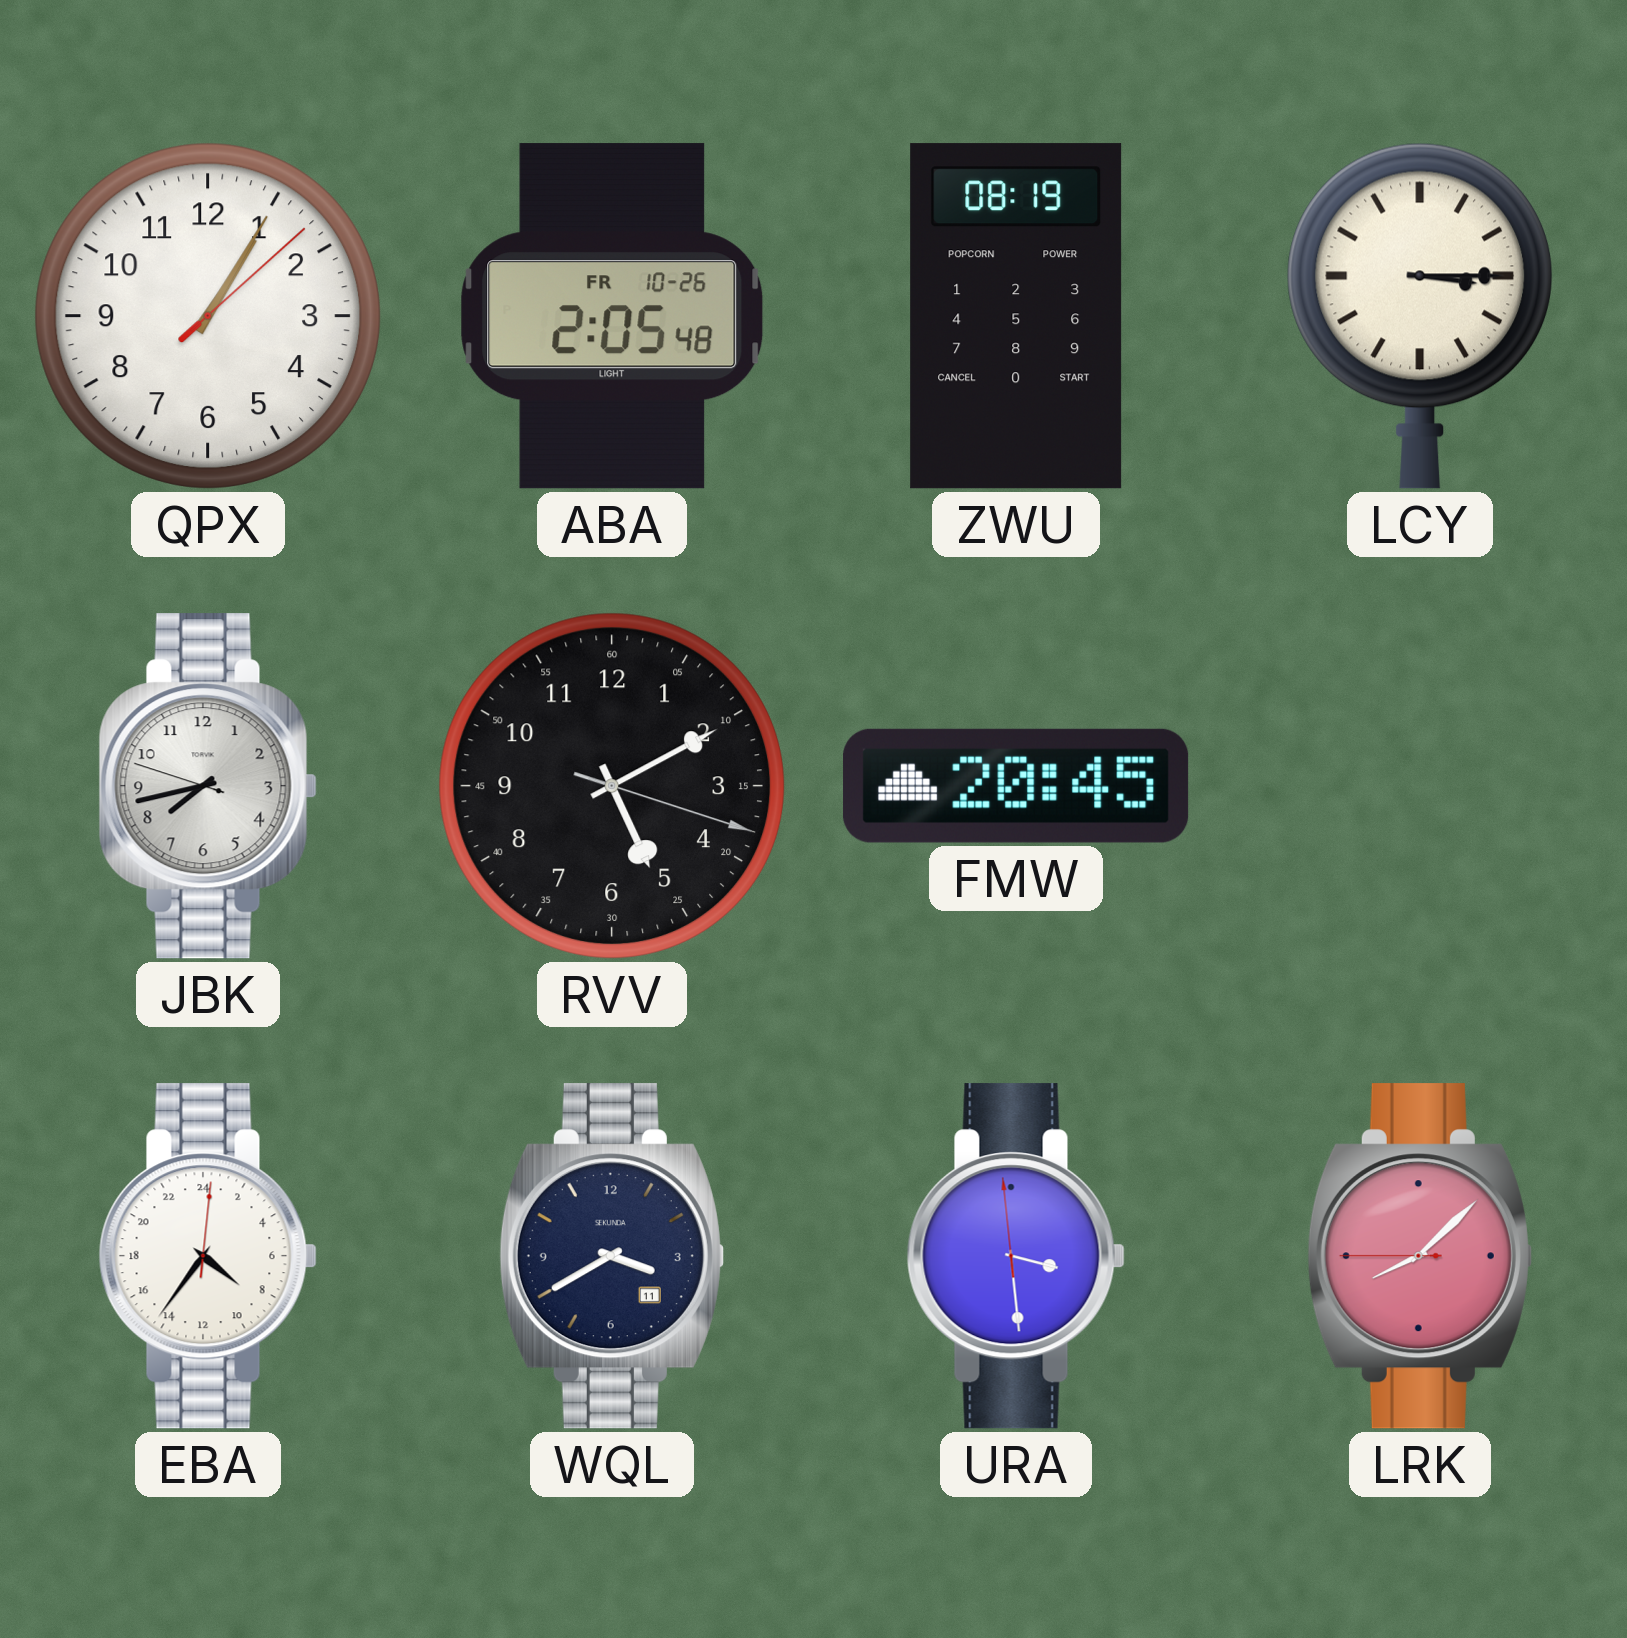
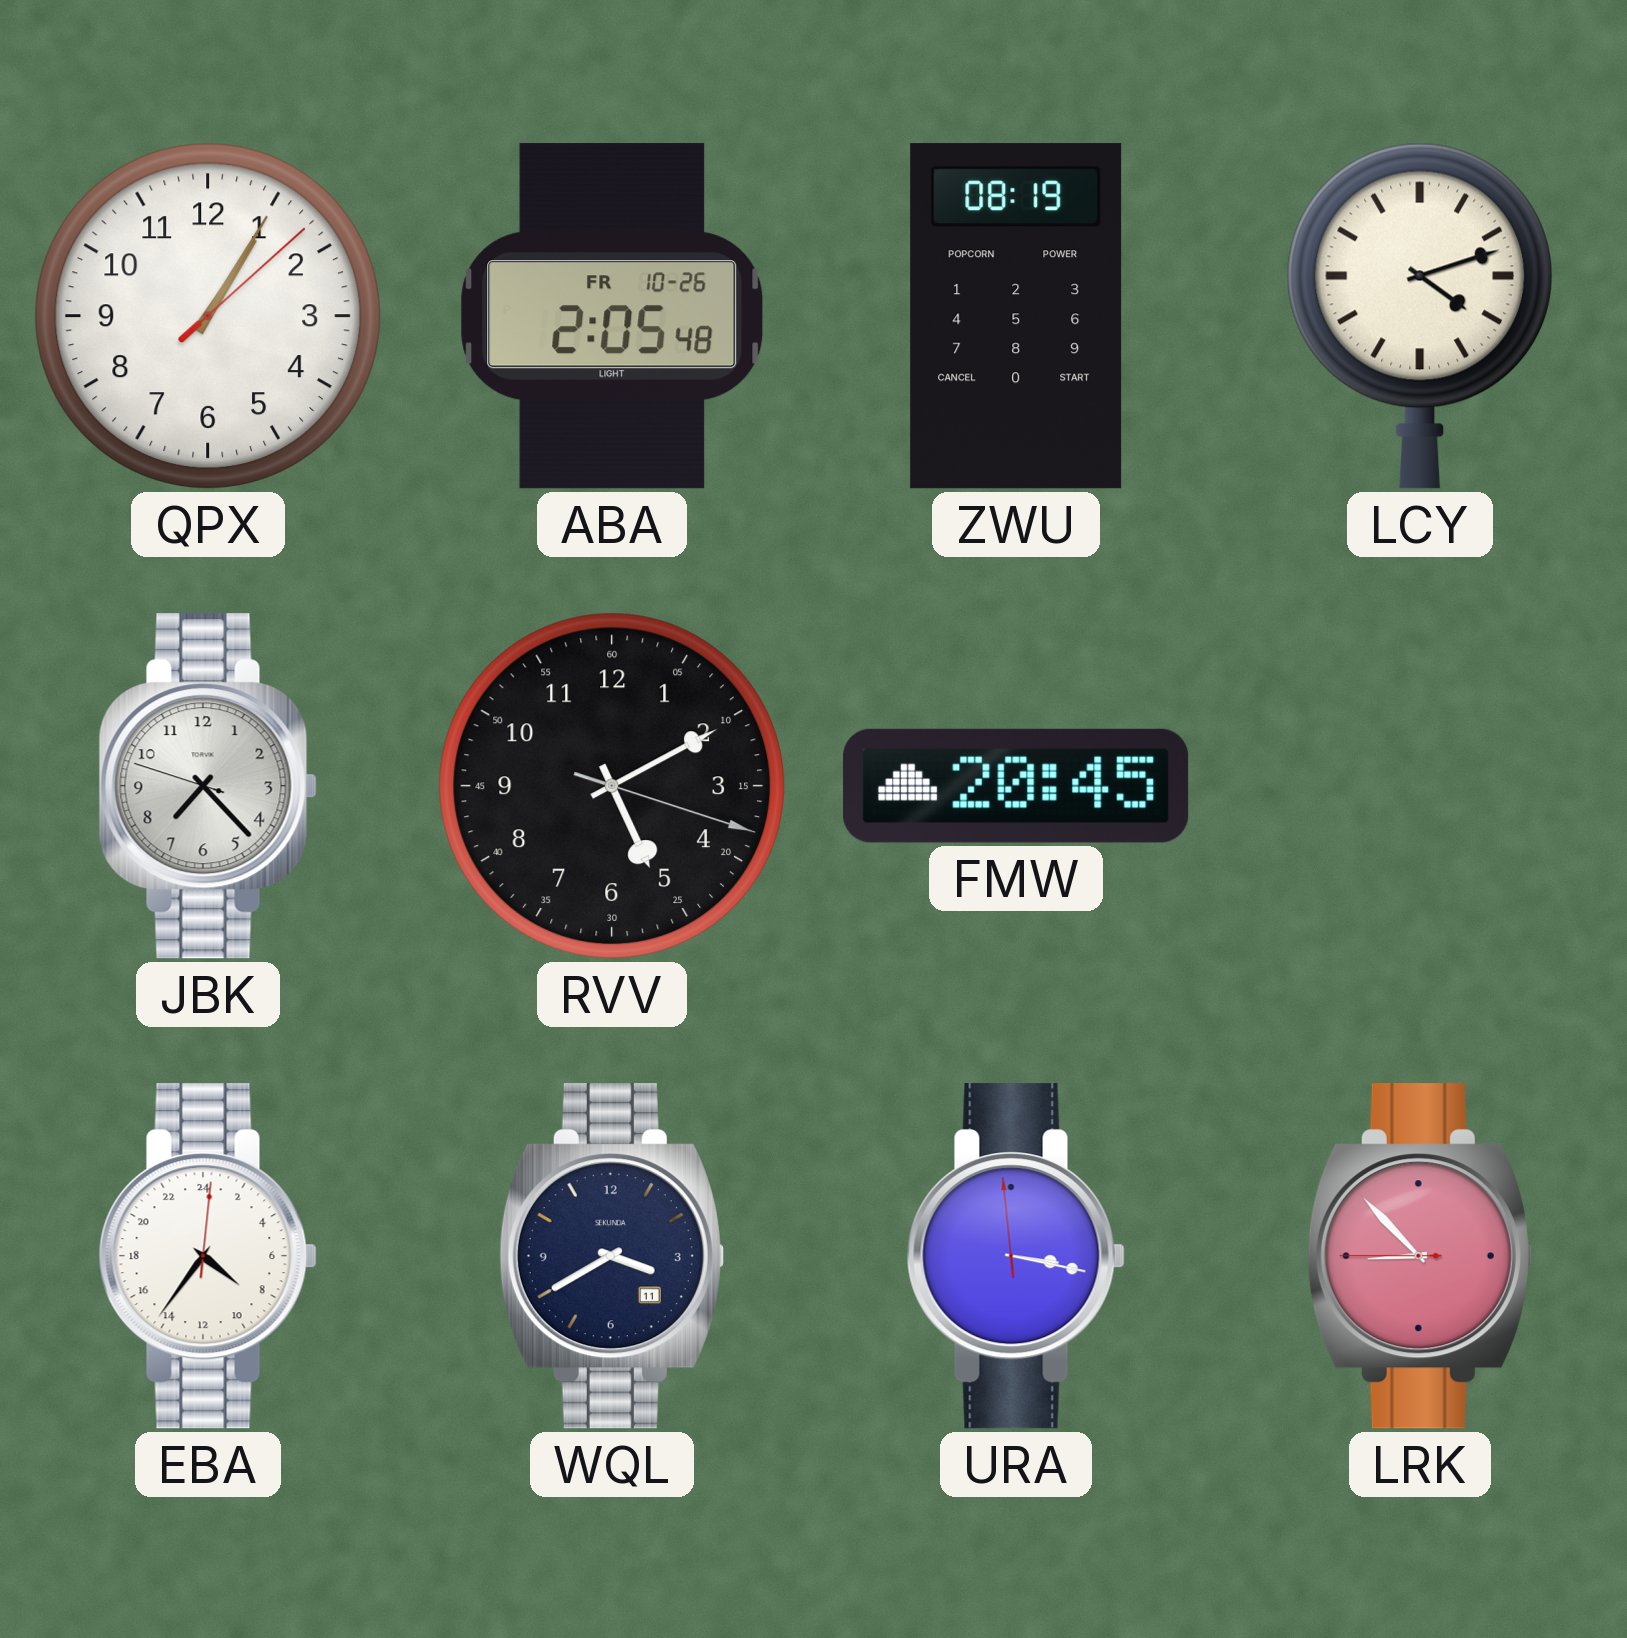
LCY: 3:15 -> 4:12
JBK: 7:42 -> 7:22
URA: 3:28 -> 3:16
LRK: 8:07 -> 8:52
